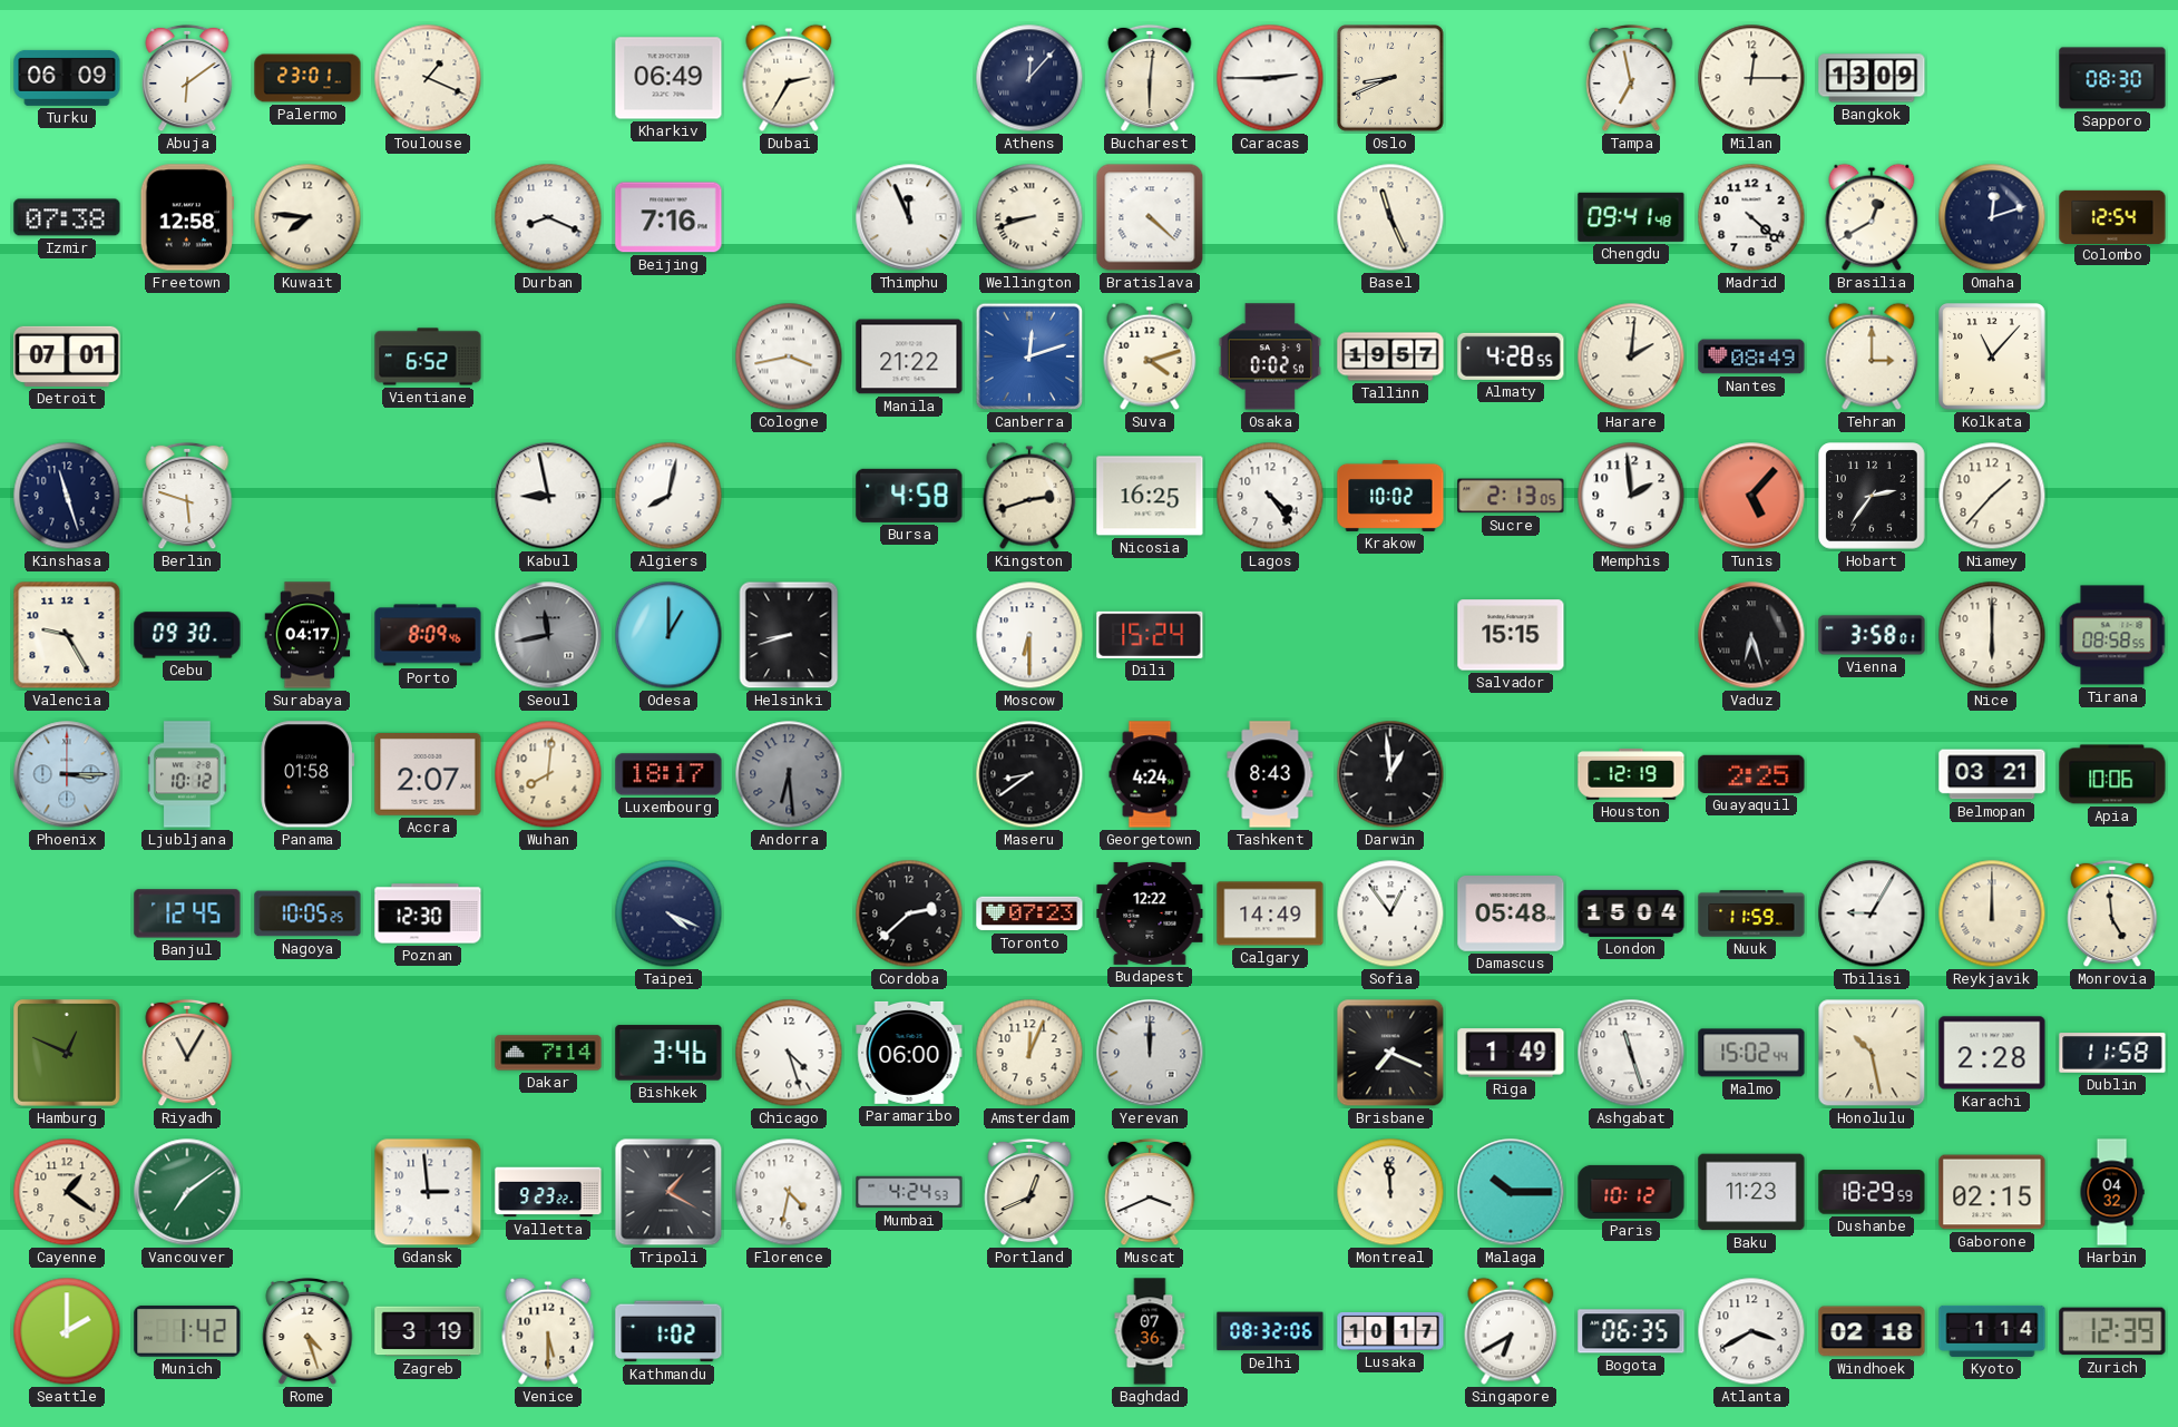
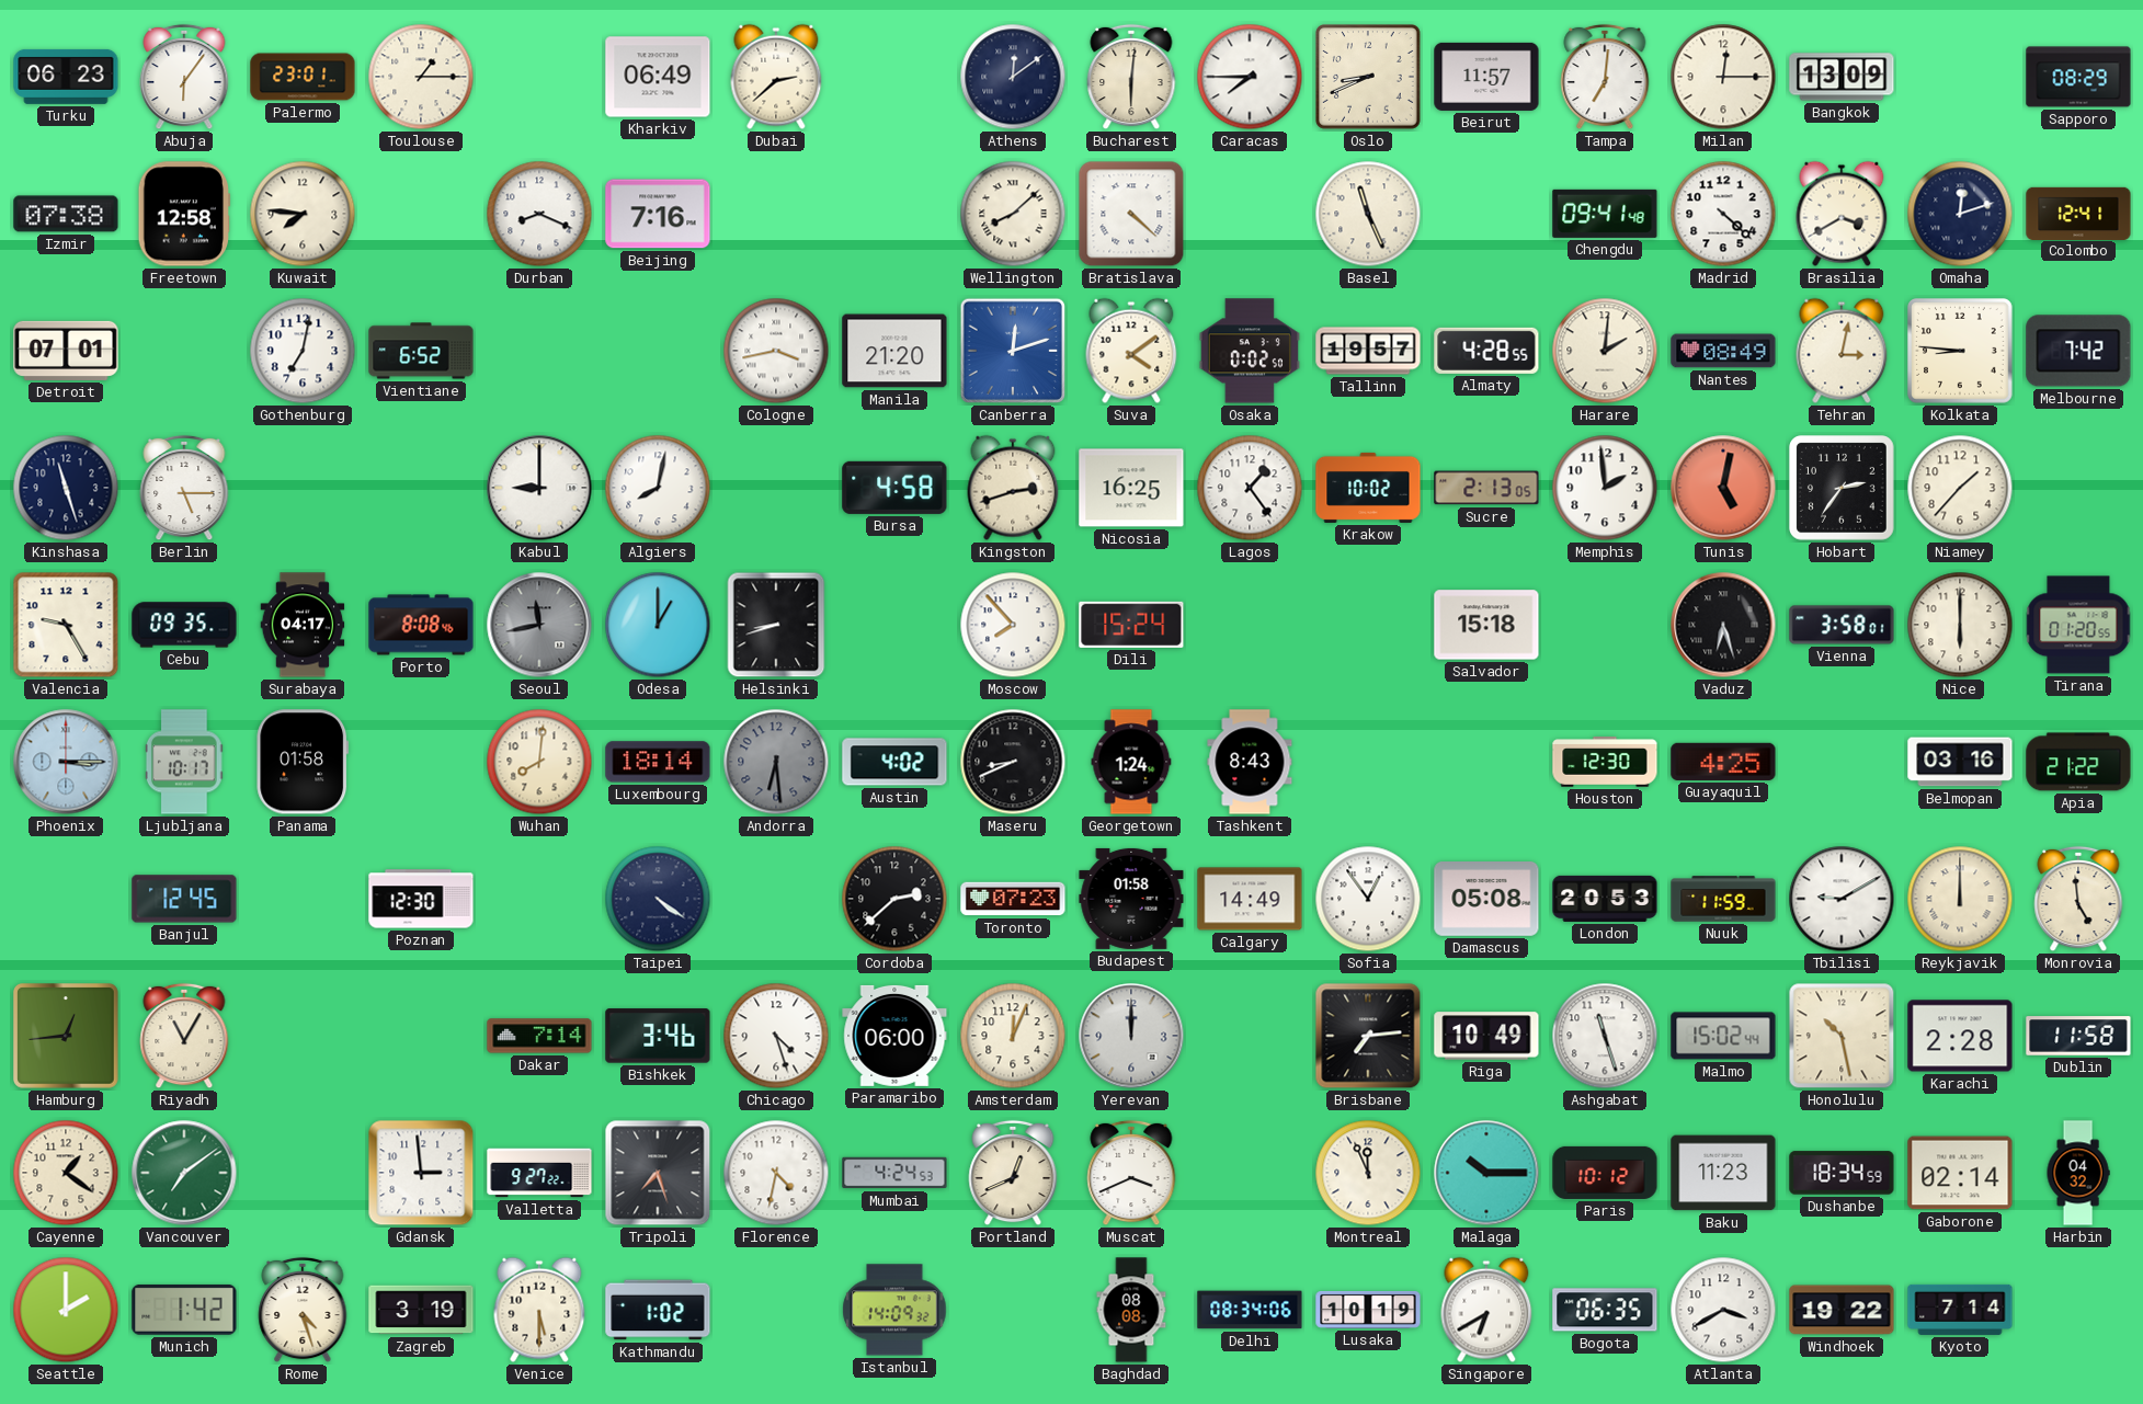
Turku: 06:09 -> 06:23
Abuja: 6:09 -> 6:06
Toulouse: 1:19 -> 1:15
Dubai: 2:35 -> 2:38
Athens: 12:07 -> 12:09
Caracas: 2:45 -> 7:45
Beirut: none -> 11:57
Tampa: 6:58 -> 7:01
Sapporo: 08:30 -> 08:29
Thimphu: 11:56 -> none
Wellington: 8:42 -> 8:08
Brasilia: 12:40 -> 3:40
Colombo: 12:54 -> 12:41
Gothenburg: none -> 7:02
Manila: 21:22 -> 21:20
Suva: 4:12 -> 4:09
Tehran: 3:00 -> 3:02
Kolkata: 11:07 -> 8:46
Melbourne: none -> 7:42
Berlin: 5:48 -> 5:15
Kabul: 8:58 -> 9:00
Lagos: 4:24 -> 1:24
Tunis: 5:07 -> 5:02
Cebu: 09:30 -> 09:35
Porto: 8:09 -> 8:08
Moscow: 6:30 -> 7:53
Salvador: 15:15 -> 15:18
Tirana: 08:58 -> 01:20
Ljubljana: 10:12 -> 10:17
Accra: 2:07 -> none
Luxembourg: 18:17 -> 18:14
Austin: none -> 4:02
Maseru: 8:39 -> 8:41
Georgetown: 4:24 -> 1:24
Darwin: 12:59 -> none
Houston: 12:19 -> 12:30
Guayaquil: 2:25 -> 4:25
Belmopan: 03:21 -> 03:16
Apia: 10:06 -> 21:22
Nagoya: 10:05 -> none
Taipei: 4:19 -> 4:21
Budapest: 12:22 -> 01:58
Damascus: 05:48 -> 05:08
London: 15:04 -> 20:53
Tbilisi: 9:05 -> 9:10
Hamburg: 12:49 -> 12:44
Brisbane: 7:19 -> 7:14
Riga: 1:49 -> 10:49
Valletta: 9:23 -> 9:27
Tripoli: 1:20 -> 7:27
Montreal: 11:59 -> 11:56
Dushanbe: 18:29 -> 18:34
Gaborone: 02:15 -> 02:14
Istanbul: none -> 14:09
Baghdad: 07:36 -> 08:08
Delhi: 08:32 -> 08:34
Lusaka: 10:17 -> 10:19
Windhoek: 02:18 -> 19:22
Kyoto: 1:14 -> 7:14
Zurich: 12:39 -> none
